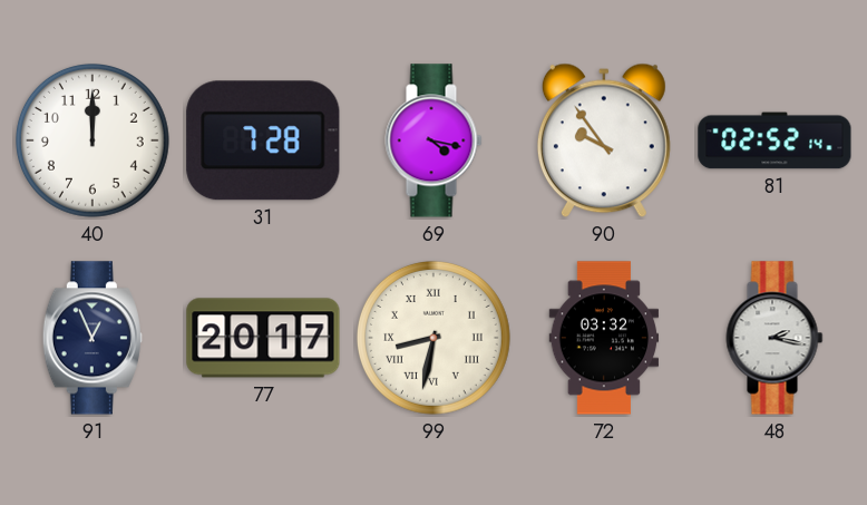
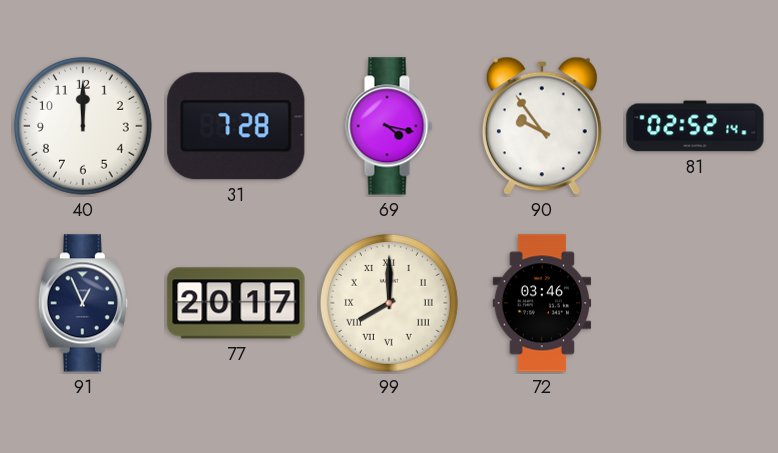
99: 8:32 -> 8:00
72: 03:32 -> 03:46
48: 2:17 -> none
